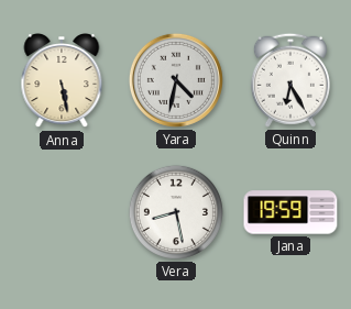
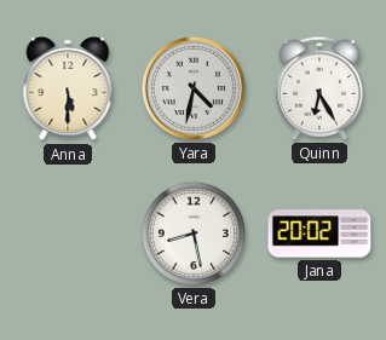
Anna: 5:28 -> 5:30
Jana: 19:59 -> 20:02
